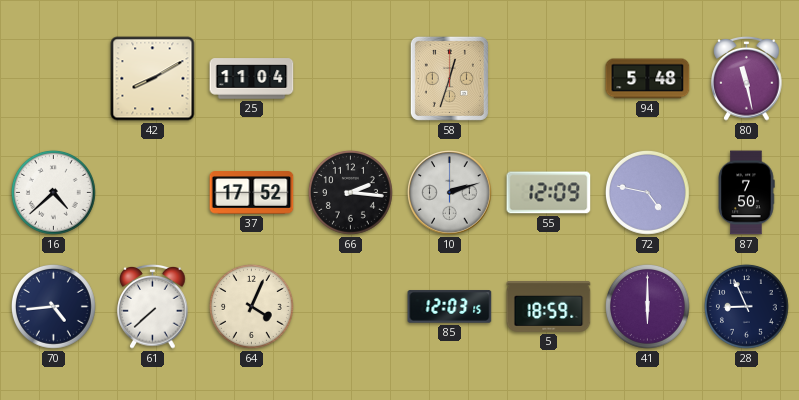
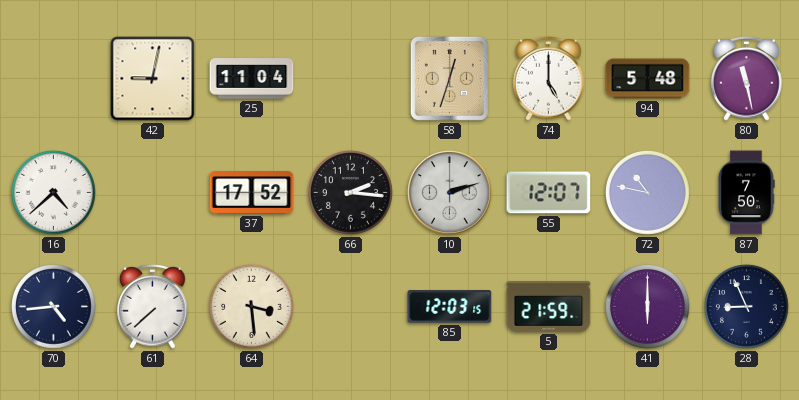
42: 8:10 -> 9:02
74: none -> 5:00
55: 12:09 -> 12:07
72: 4:47 -> 10:47
64: 4:04 -> 3:29
5: 18:59 -> 21:59
